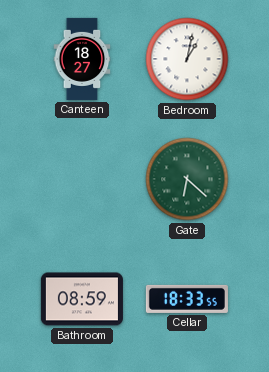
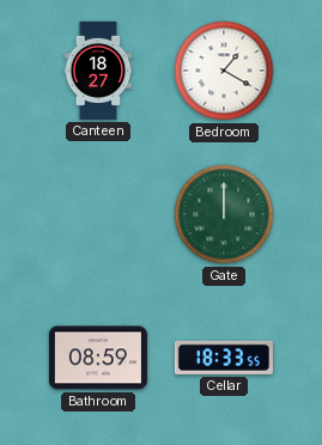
Bedroom: 1:02 -> 1:20
Gate: 6:22 -> 12:00
